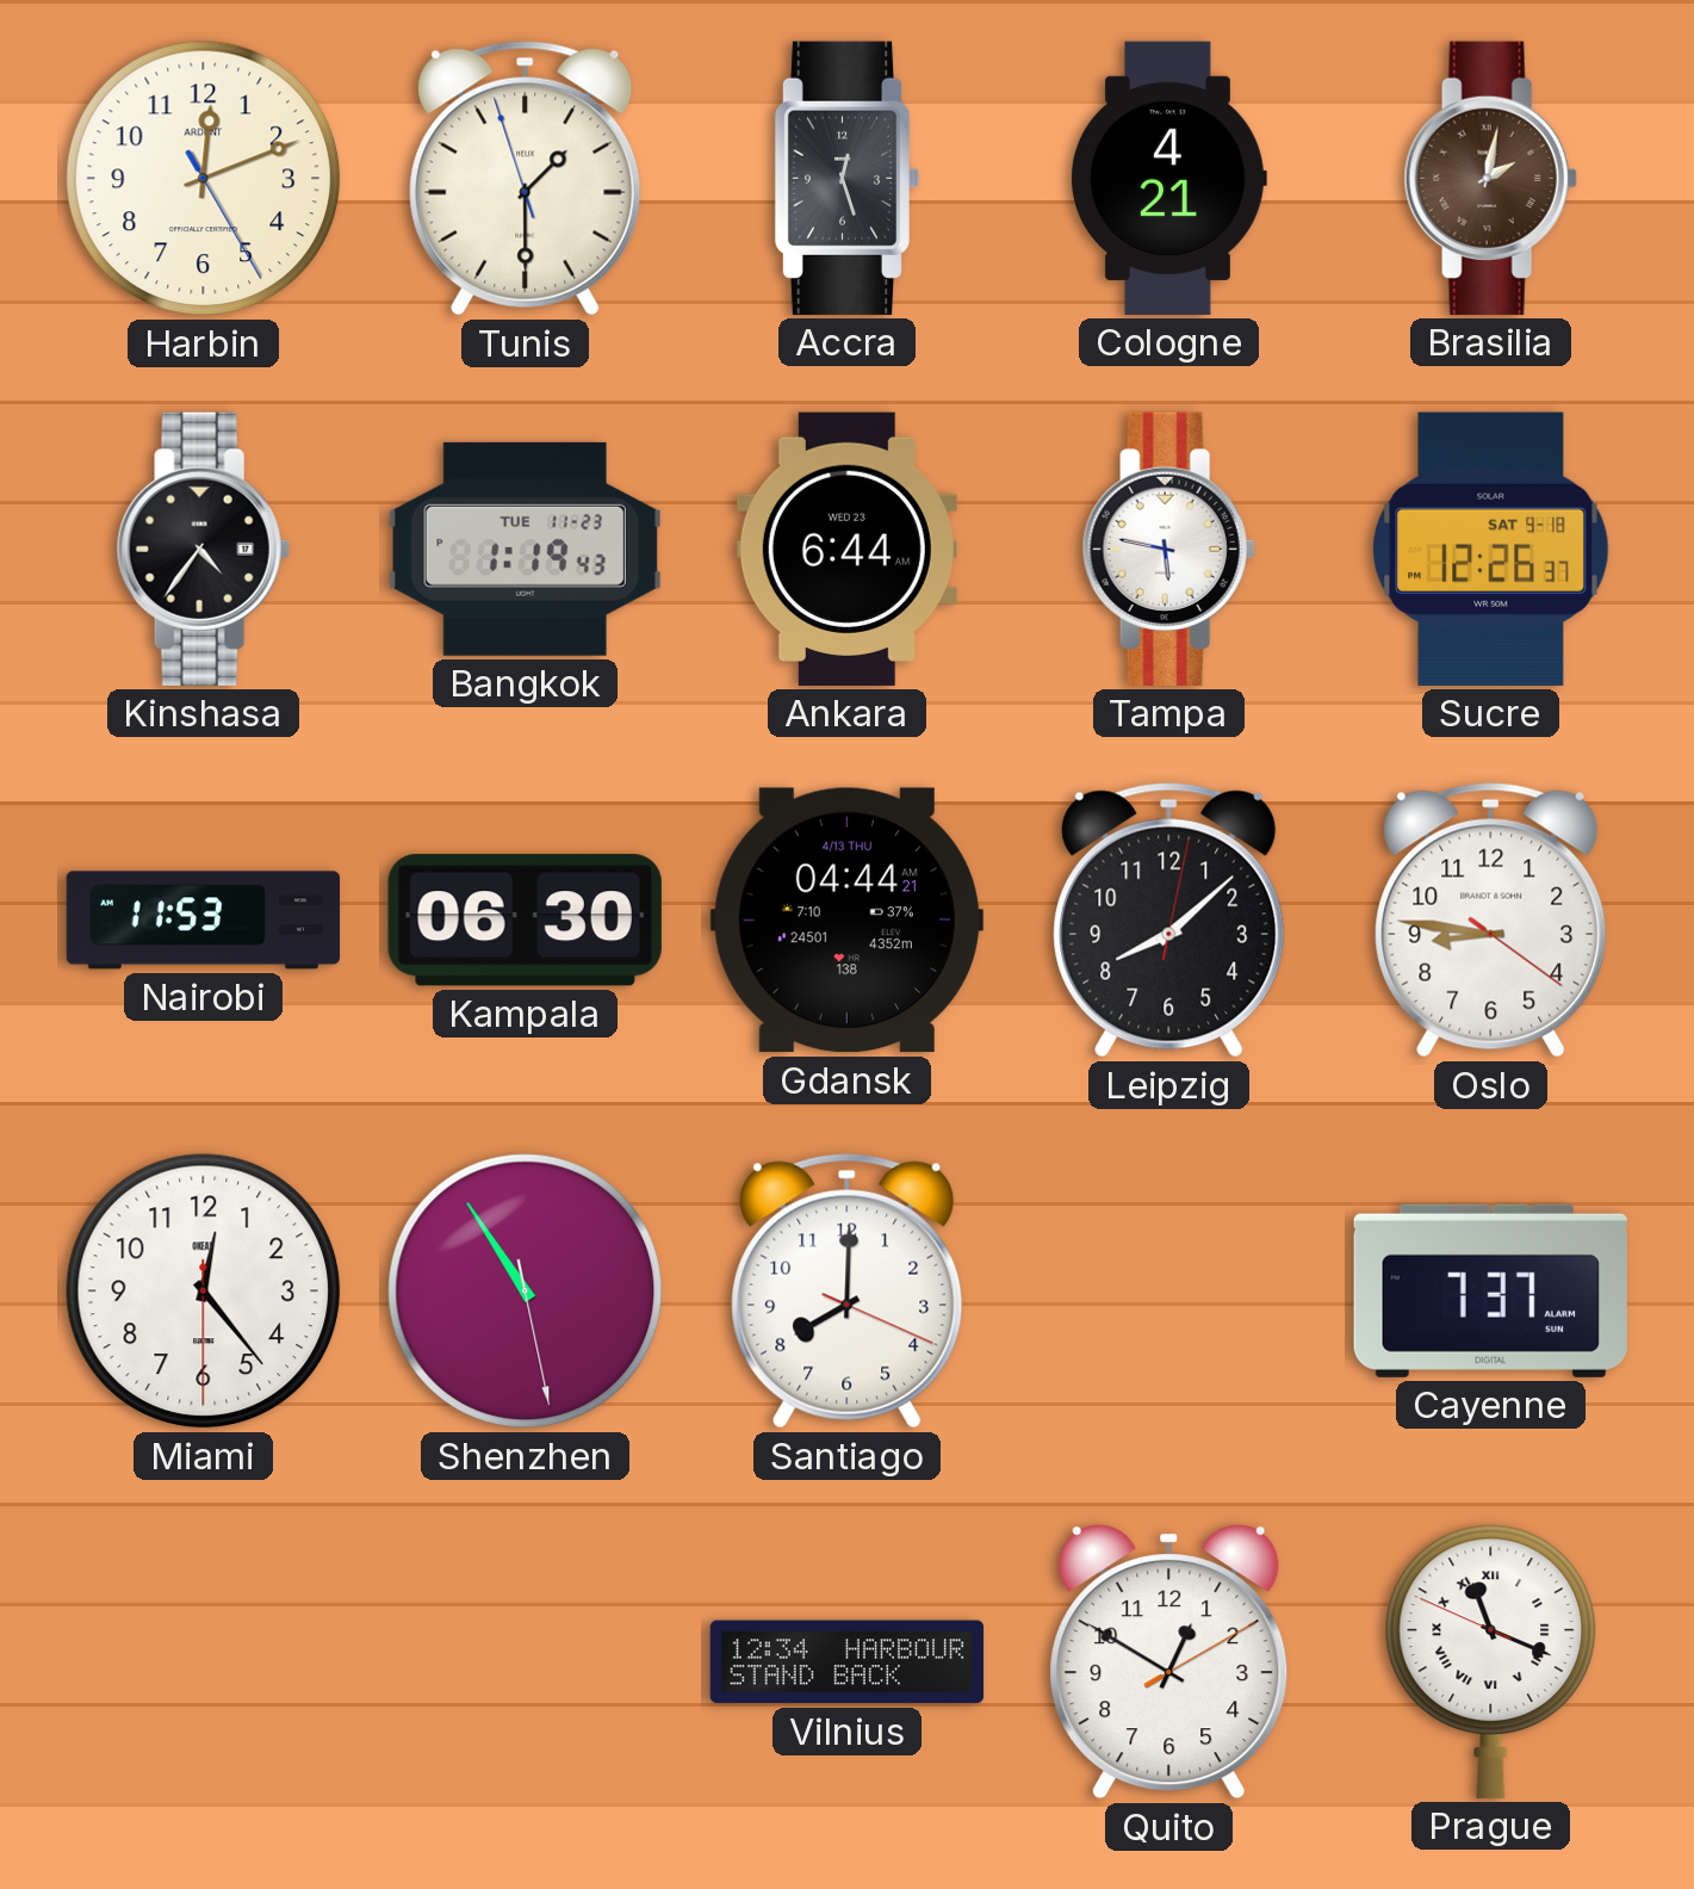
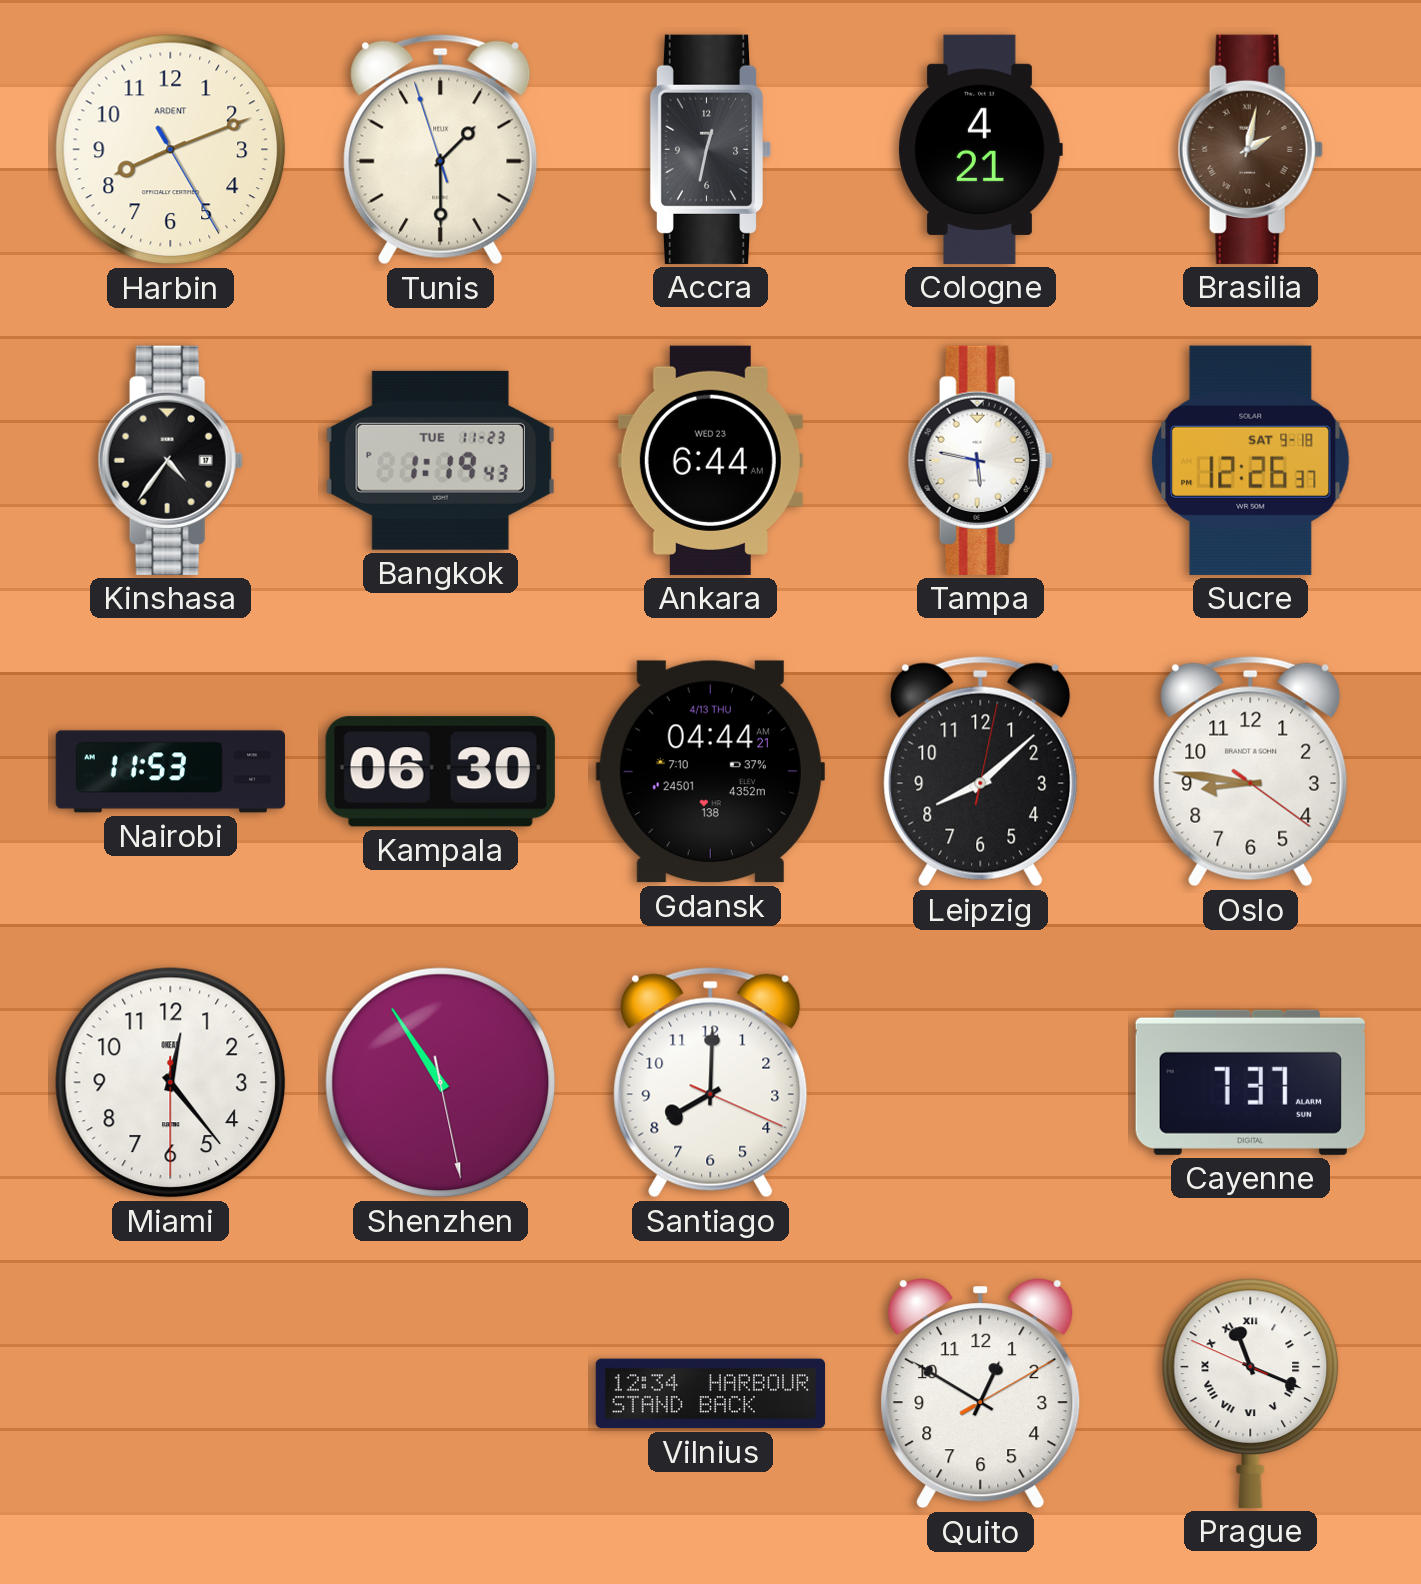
Harbin: 12:11 -> 8:11
Accra: 12:27 -> 12:32
